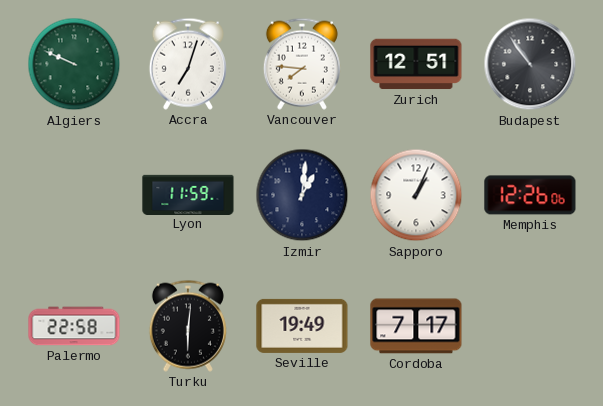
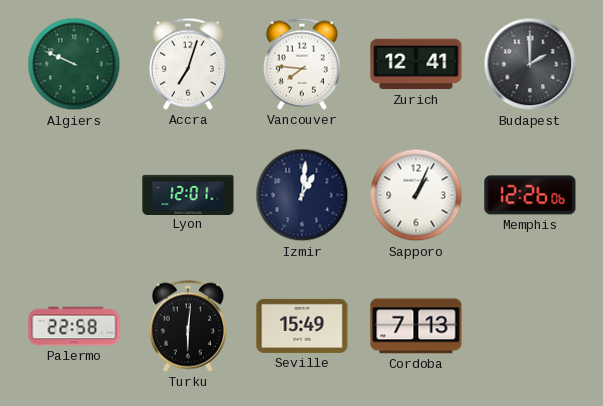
Zurich: 12:51 -> 12:41
Budapest: 10:54 -> 2:00
Lyon: 11:59 -> 12:01
Seville: 19:49 -> 15:49
Cordoba: 7:17 -> 7:13
